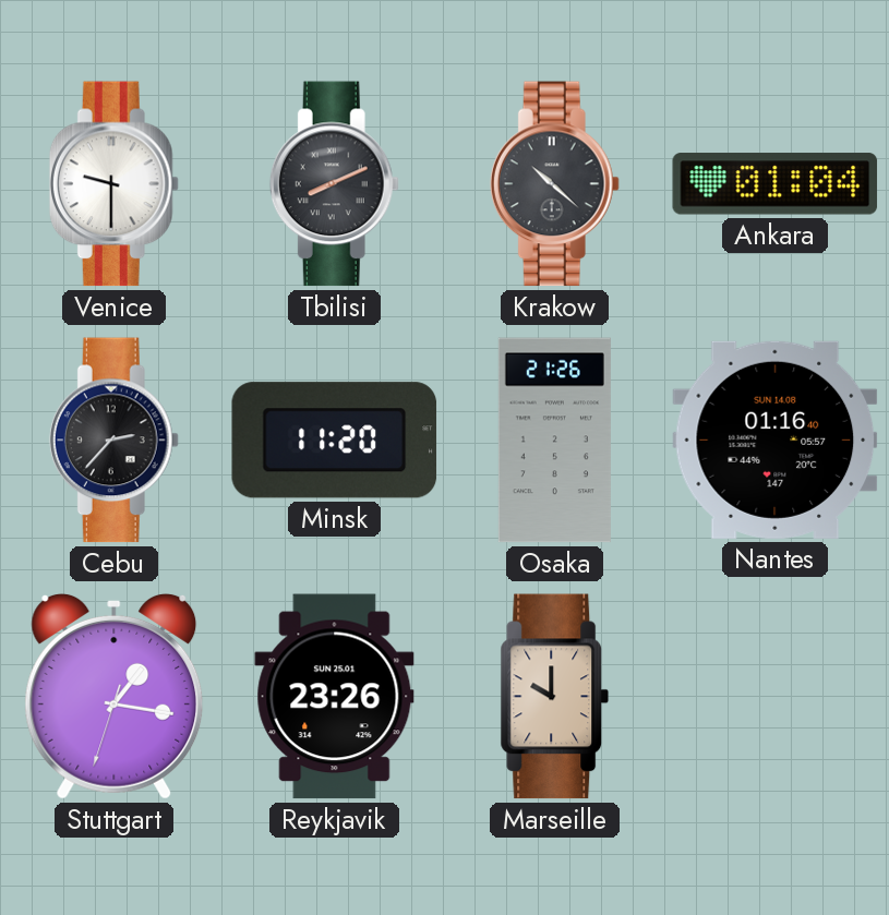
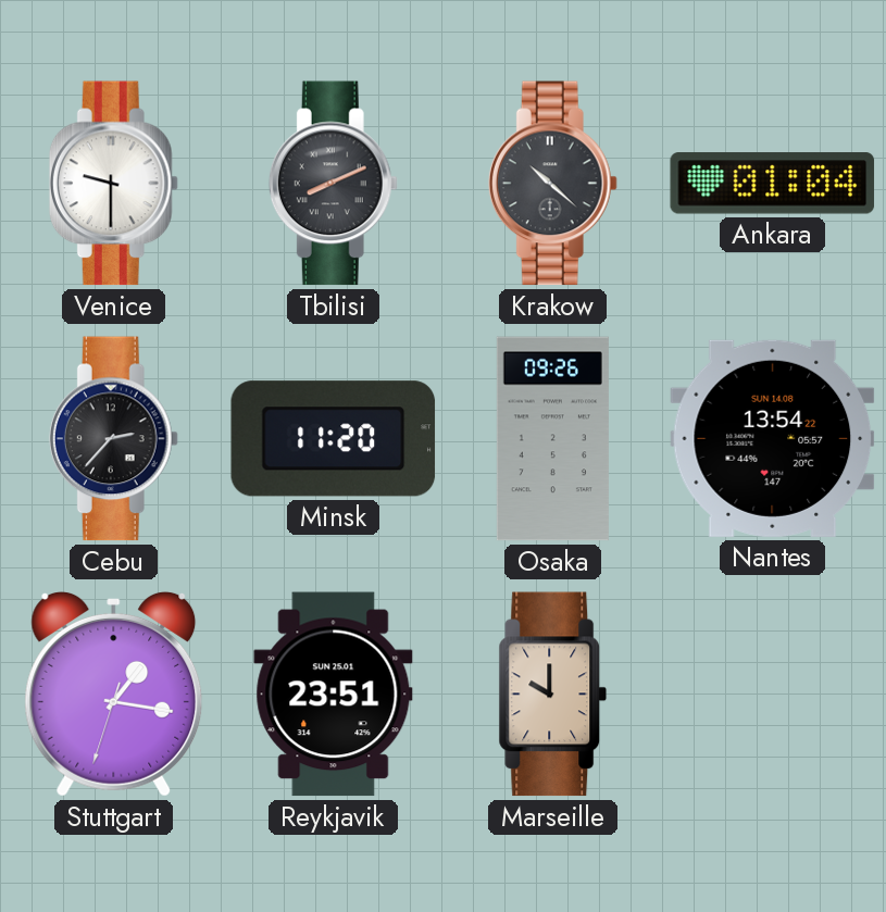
Osaka: 21:26 -> 09:26
Nantes: 01:16 -> 13:54
Reykjavik: 23:26 -> 23:51
